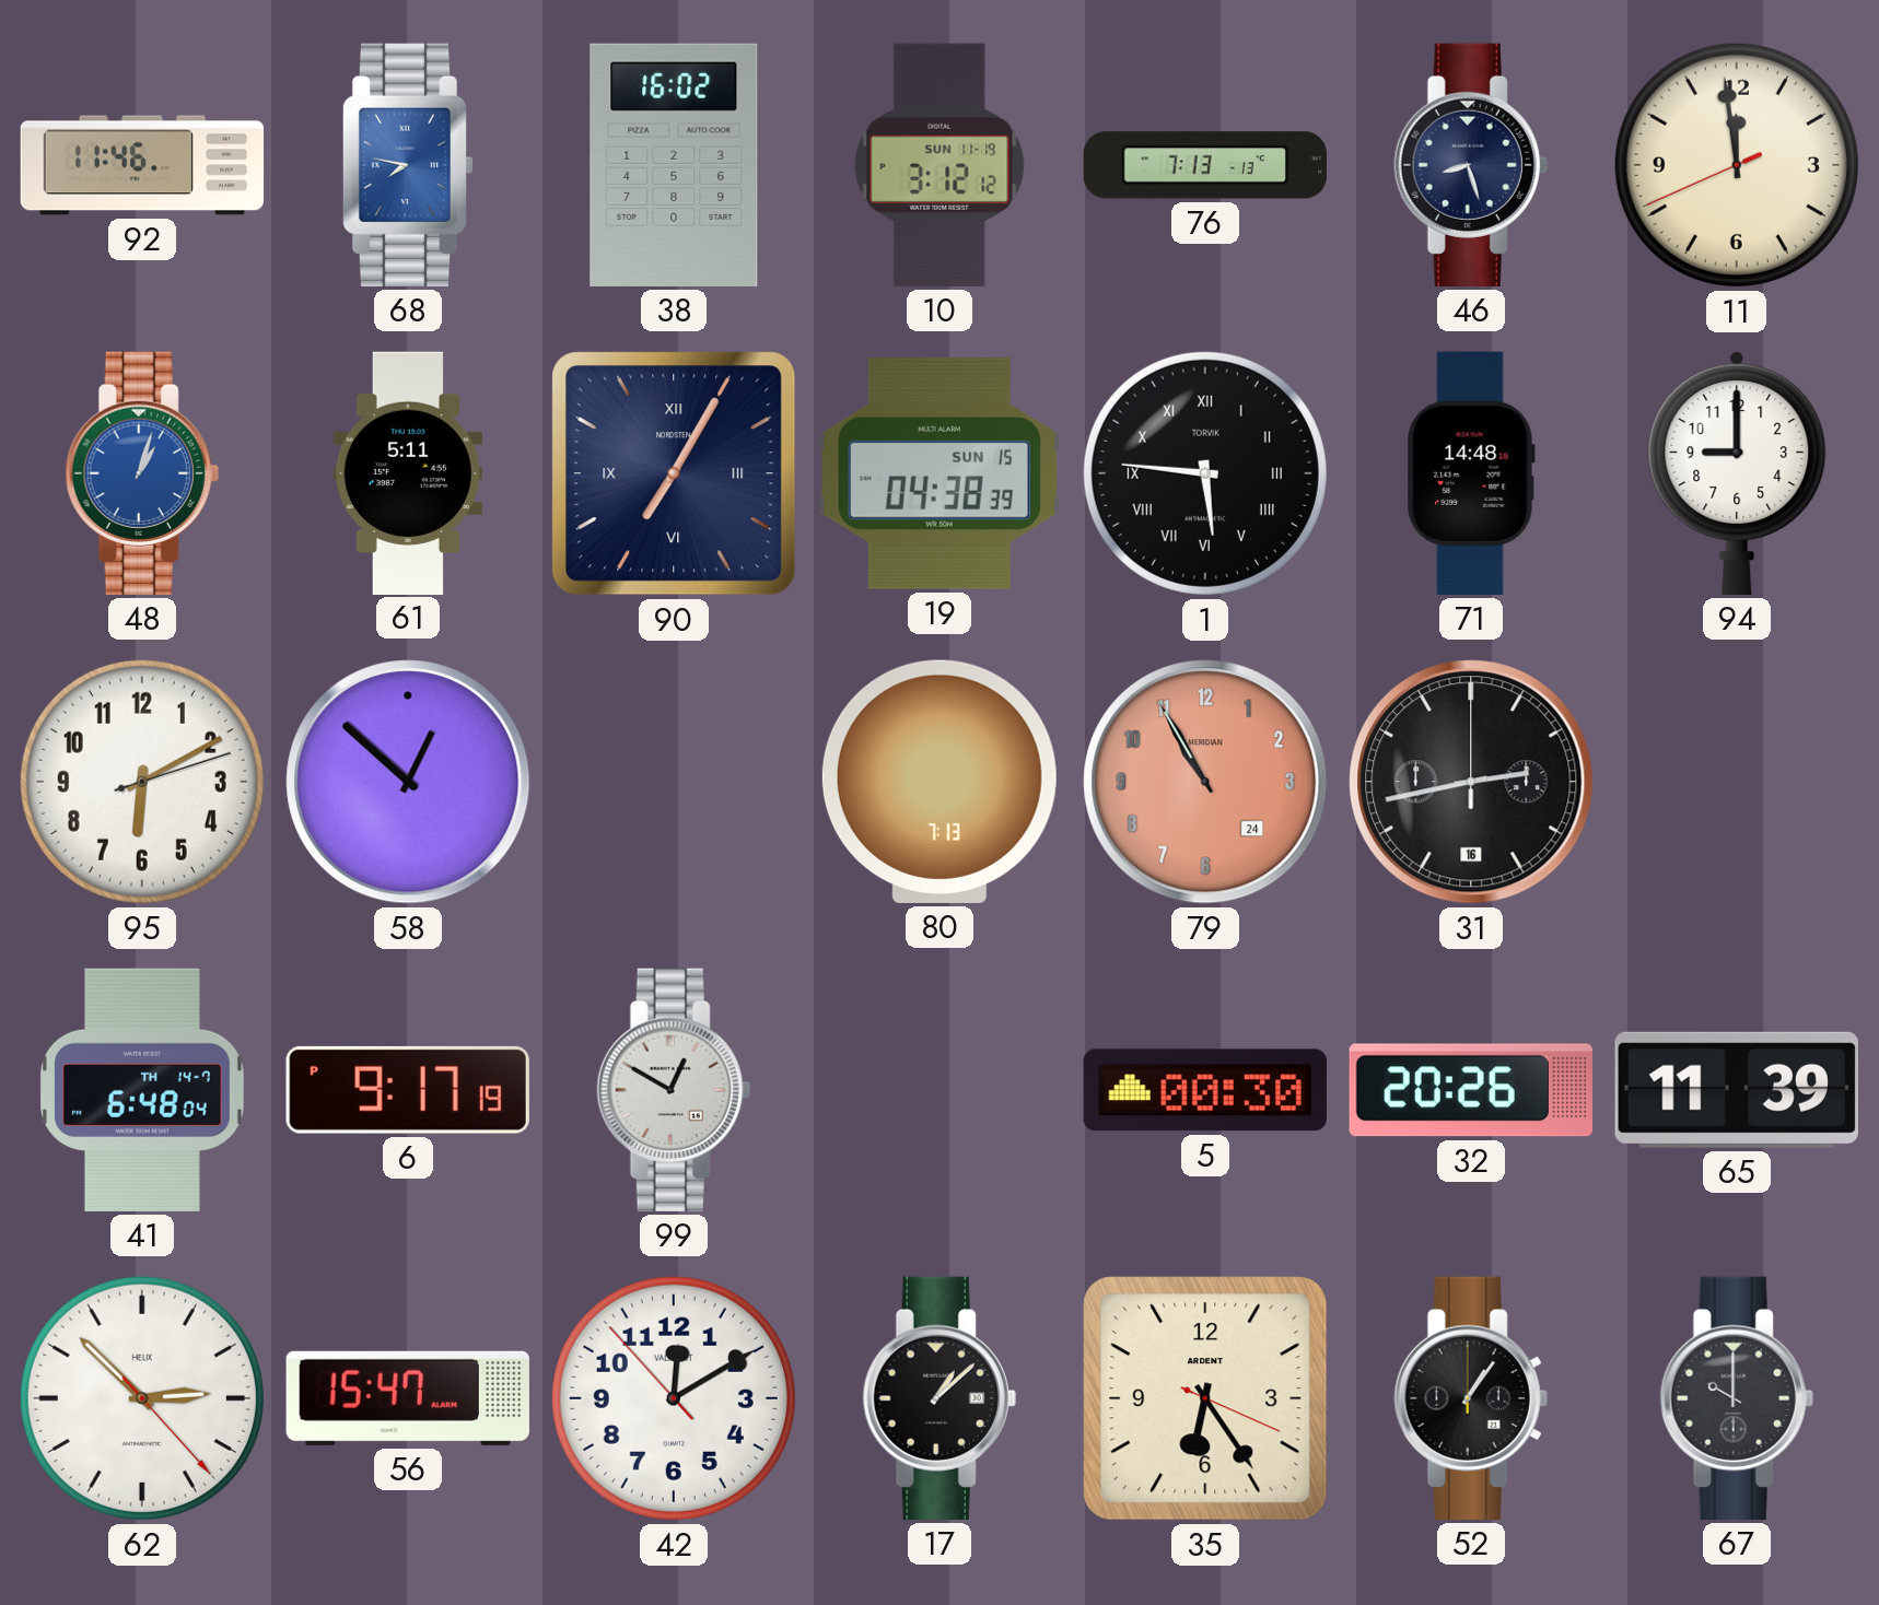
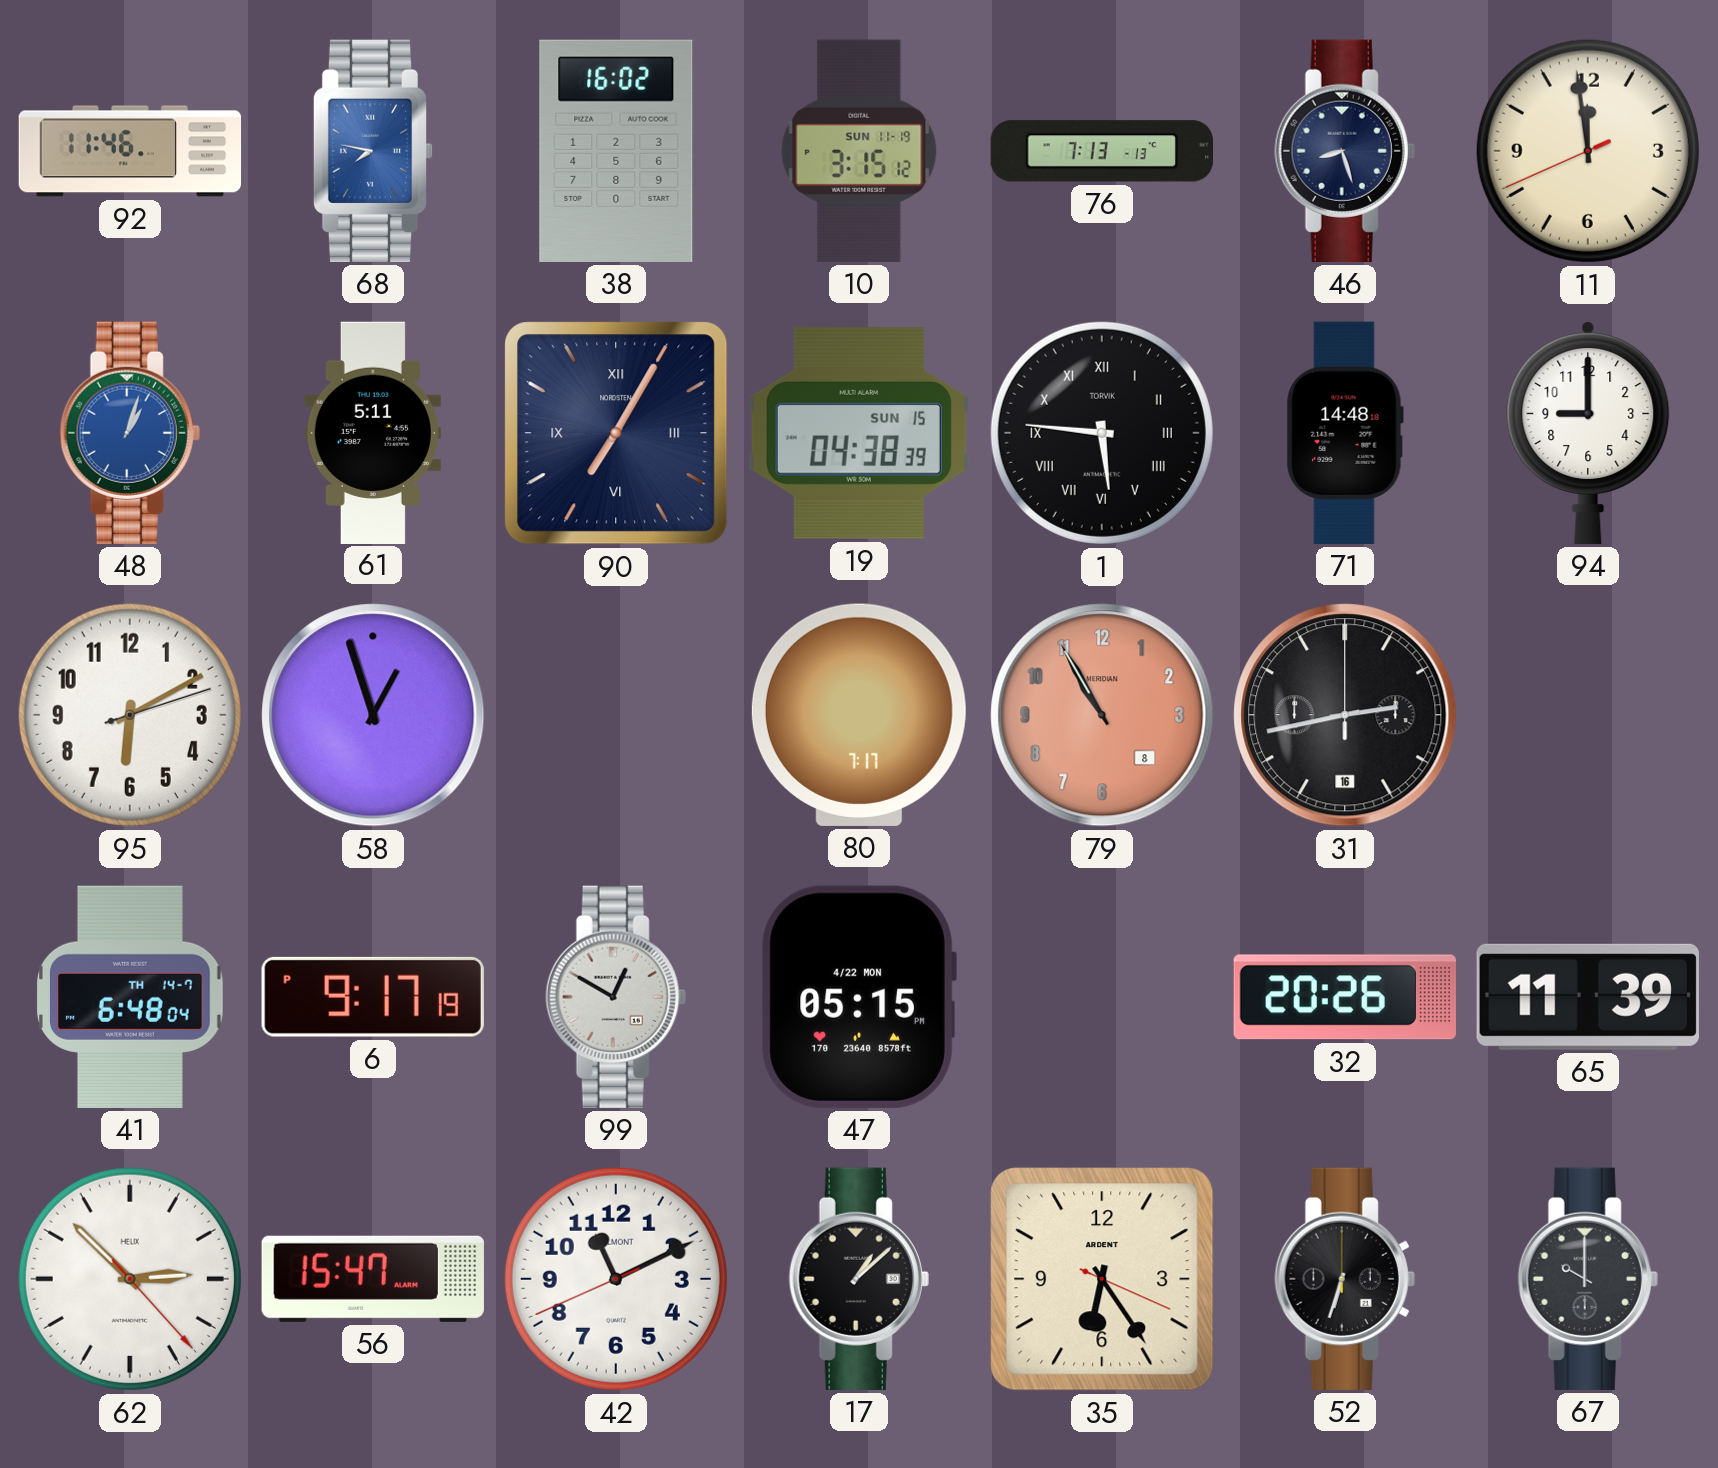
10: 3:12 -> 3:15
58: 12:52 -> 12:57
80: 7:13 -> 7:17
79 date: 24 -> 8
47: none -> 05:15
5: 00:30 -> none
42: 12:09 -> 11:10
52: 1:06 -> 6:33
